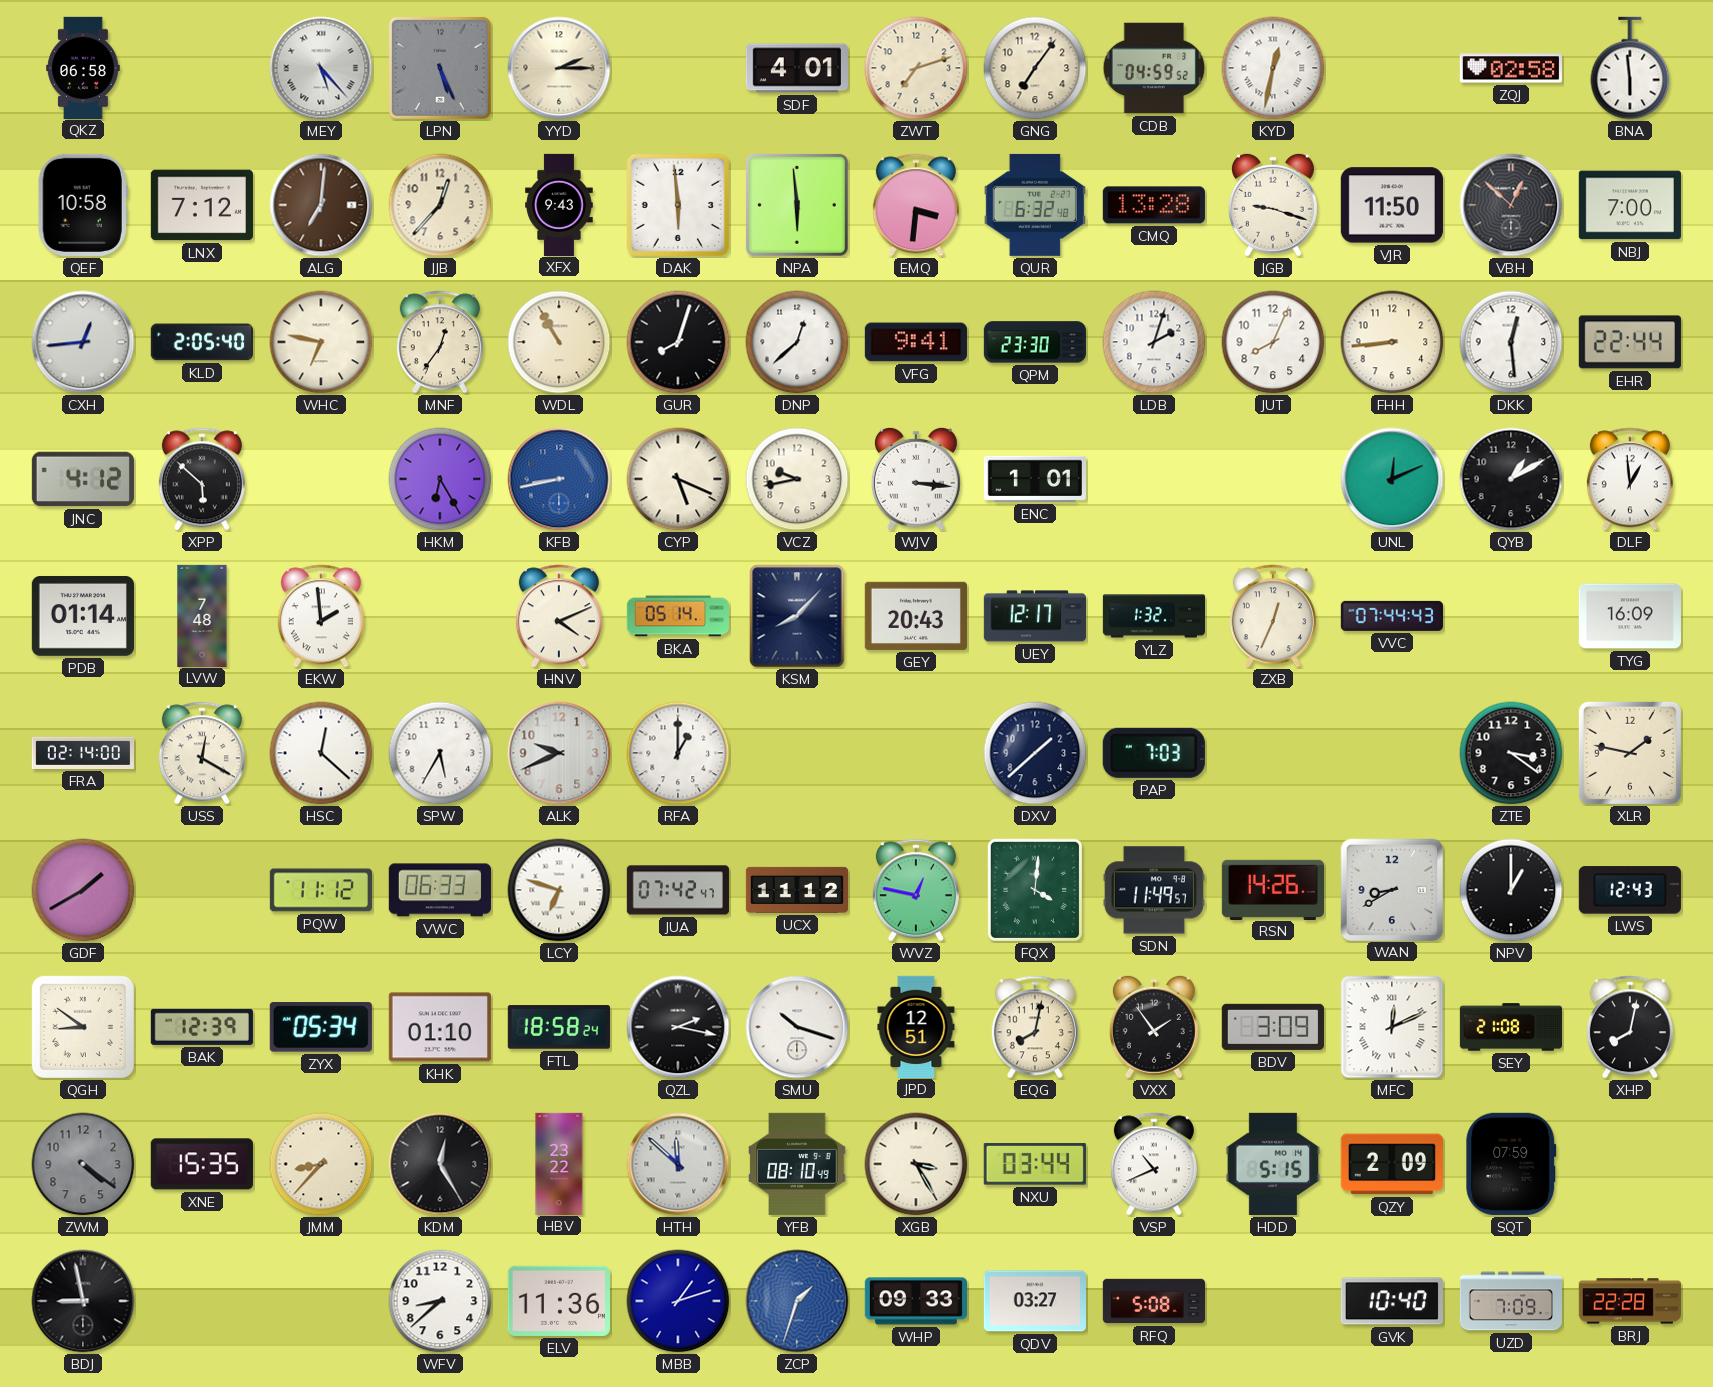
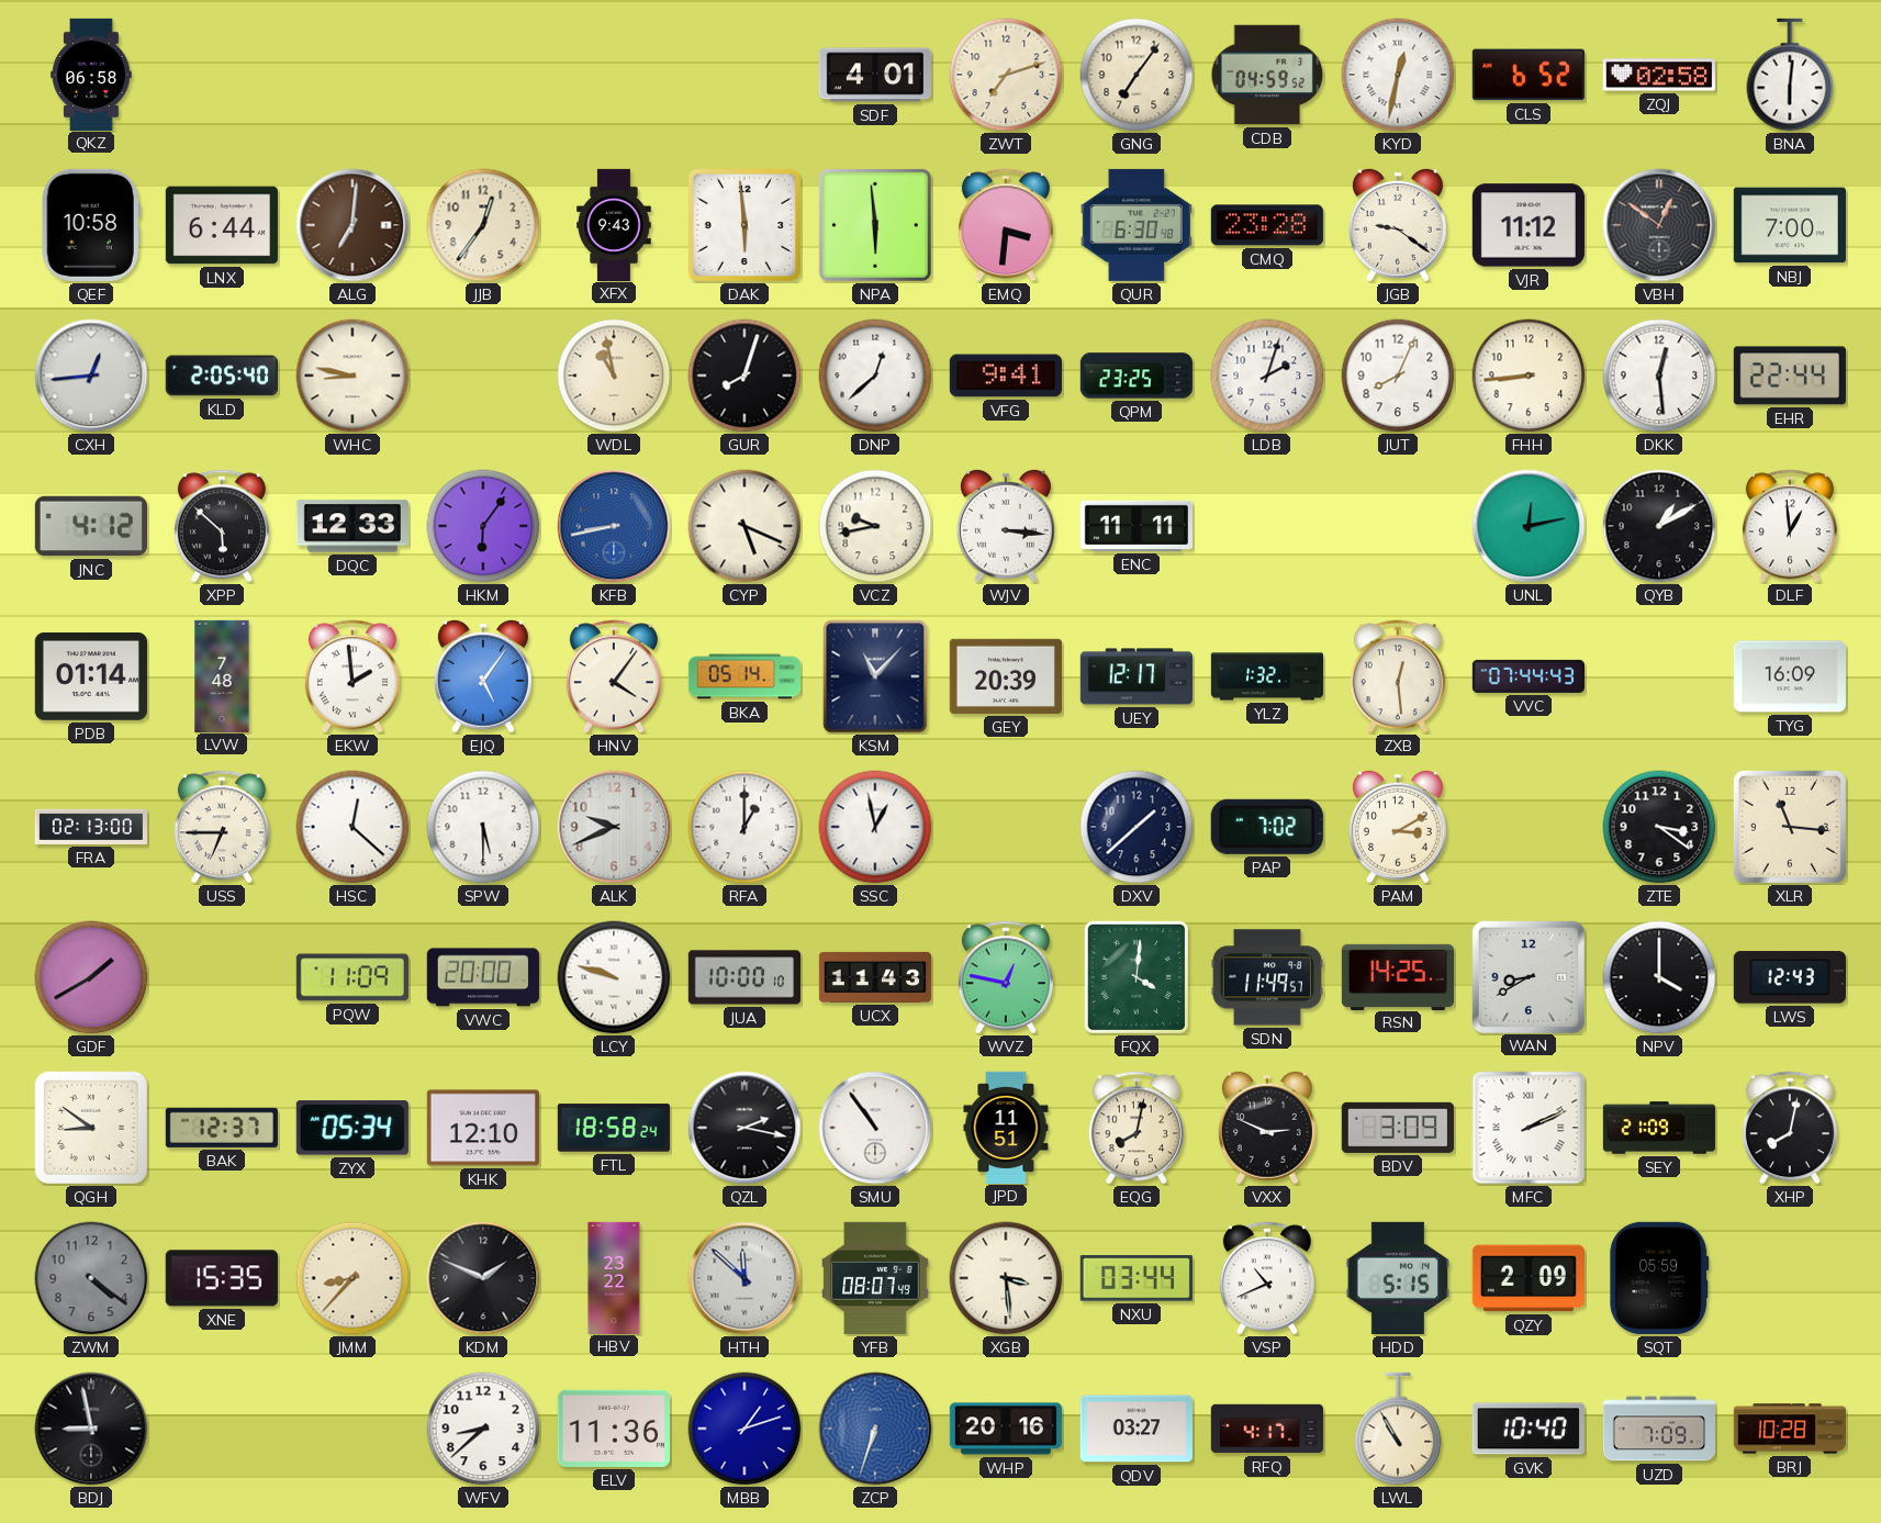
MEY: 5:23 -> none
LPN: 5:26 -> none
YYD: 2:15 -> none
CLS: none -> 6:52
BNA: 5:59 -> 6:01
LNX: 7:12 -> 6:44
JJB: 12:37 -> 12:36
QUR: 6:32 -> 6:30
CMQ: 13:28 -> 23:28
JGB: 9:18 -> 9:21
VJR: 11:50 -> 11:12
VBH: 12:52 -> 12:51
WHC: 6:47 -> 8:47
MNF: 12:36 -> none
WDL: 10:55 -> 10:58
QPM: 23:30 -> 23:25
DQC: none -> 12:33
HKM: 6:25 -> 6:06
ENC: 1:01 -> 11:11
UNL: 12:11 -> 12:13
EJQ: none -> 5:06
HNV: 4:11 -> 4:06
KSM: 8:07 -> 11:07
GEY: 20:43 -> 20:39
ZXB: 12:34 -> 12:29
FRA: 02:14 -> 02:13
USS: 12:20 -> 6:45
SPW: 5:35 -> 5:30
SSC: none -> 12:58
PAP: 7:03 -> 7:02
PAM: none -> 3:10
XLR: 1:47 -> 11:16
PQW: 11:12 -> 11:09
VWC: 06:33 -> 20:00
LCY: 6:48 -> 9:48
JUA: 07:42 -> 10:00
UCX: 11:12 -> 11:43
RSN: 14:26 -> 14:25
NPV: 1:00 -> 4:00
BAK: 12:39 -> 12:37
KHK: 01:10 -> 12:10
SMU: 10:18 -> 10:54
JPD: 12:51 -> 11:51
VXX: 1:54 -> 2:49
MFC: 12:11 -> 2:11
SEY: 21:08 -> 21:09
KDM: 12:25 -> 1:49
YFB: 08:10 -> 08:07
XGB: 3:25 -> 3:29
SQT: 07:59 -> 05:59
ZCP: 1:33 -> 6:33
WHP: 09:33 -> 20:16
RFQ: 5:08 -> 4:17
LWL: none -> 10:55
BRJ: 22:28 -> 10:28
